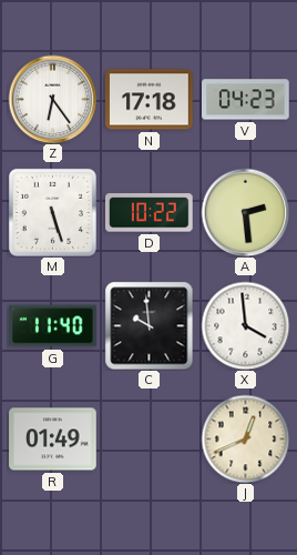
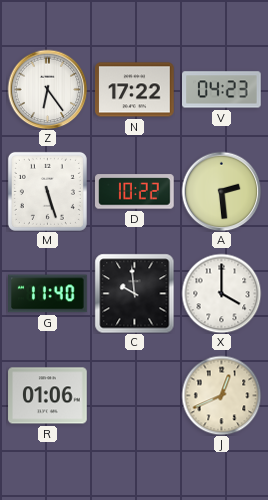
N: 17:18 -> 17:22
X: 3:59 -> 4:00
R: 01:49 -> 01:06
